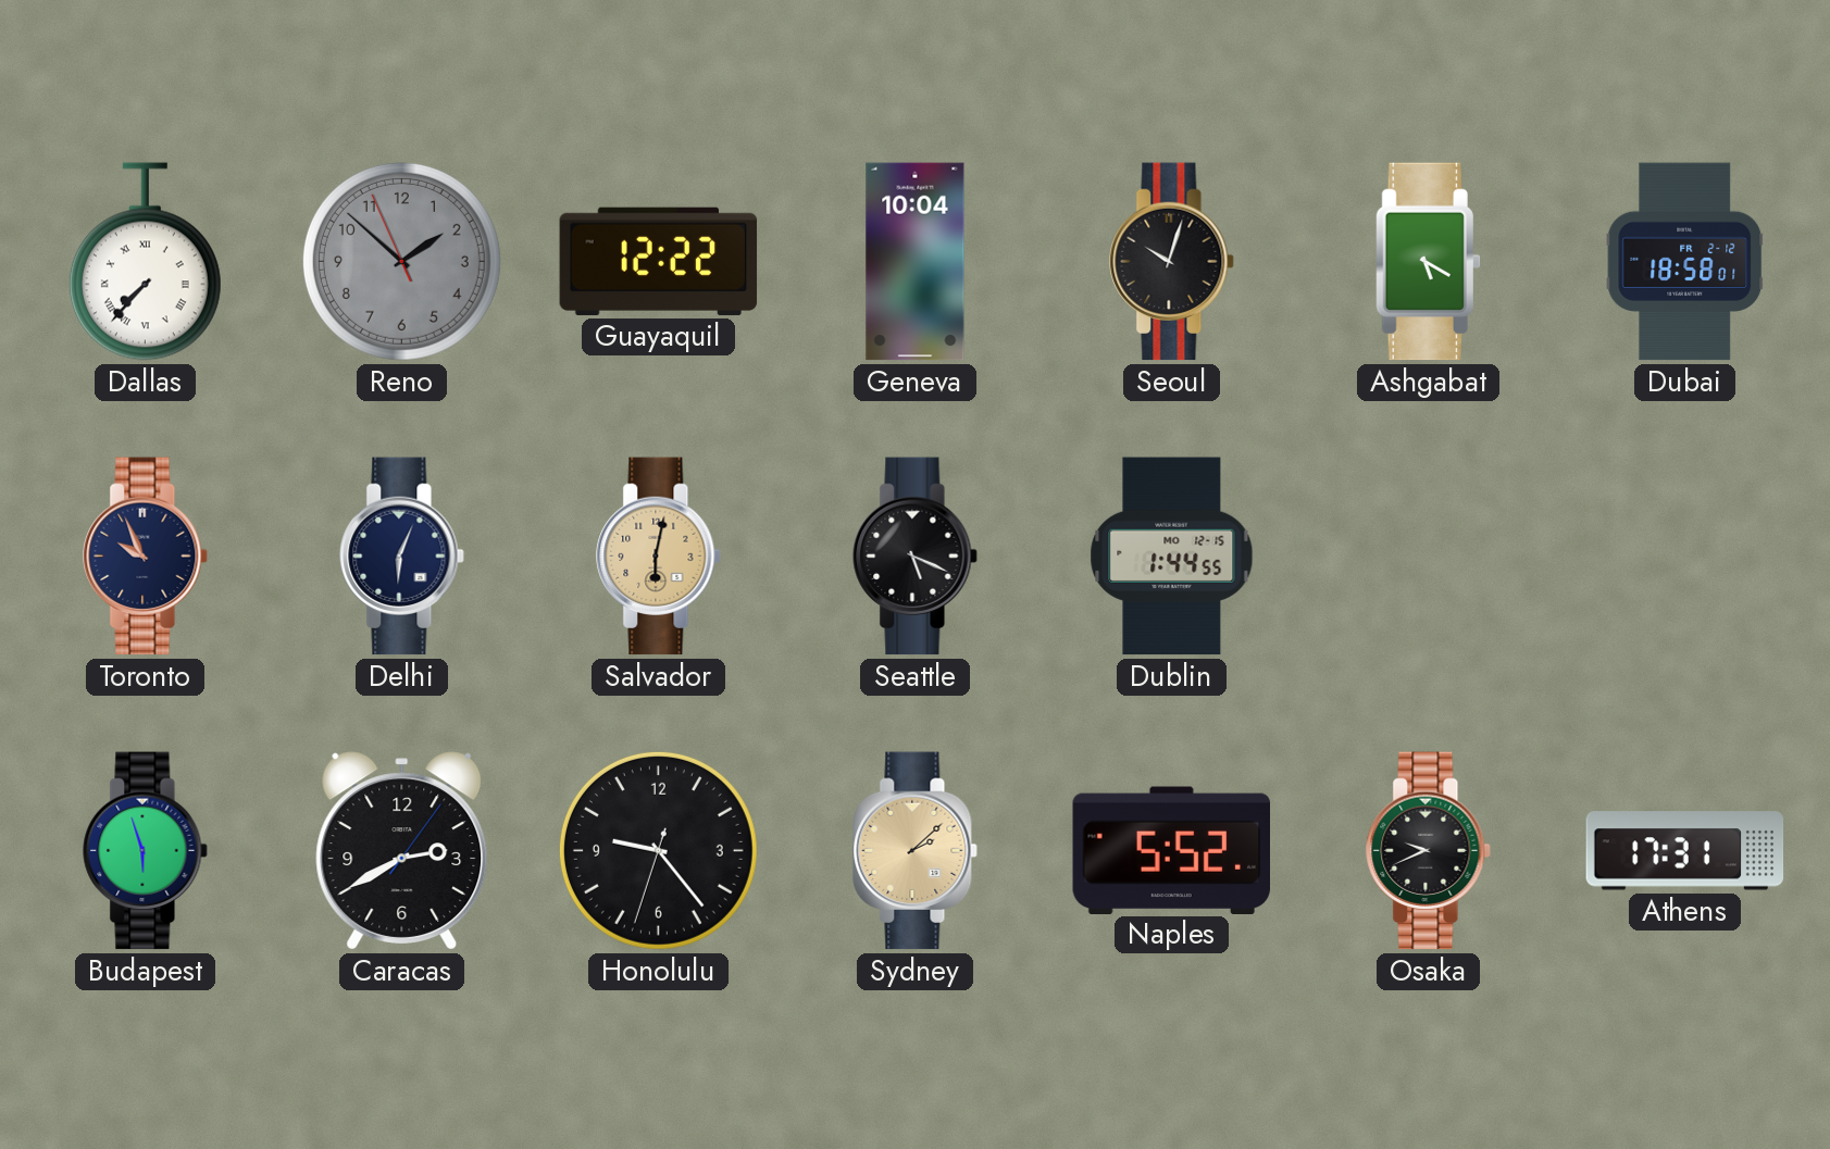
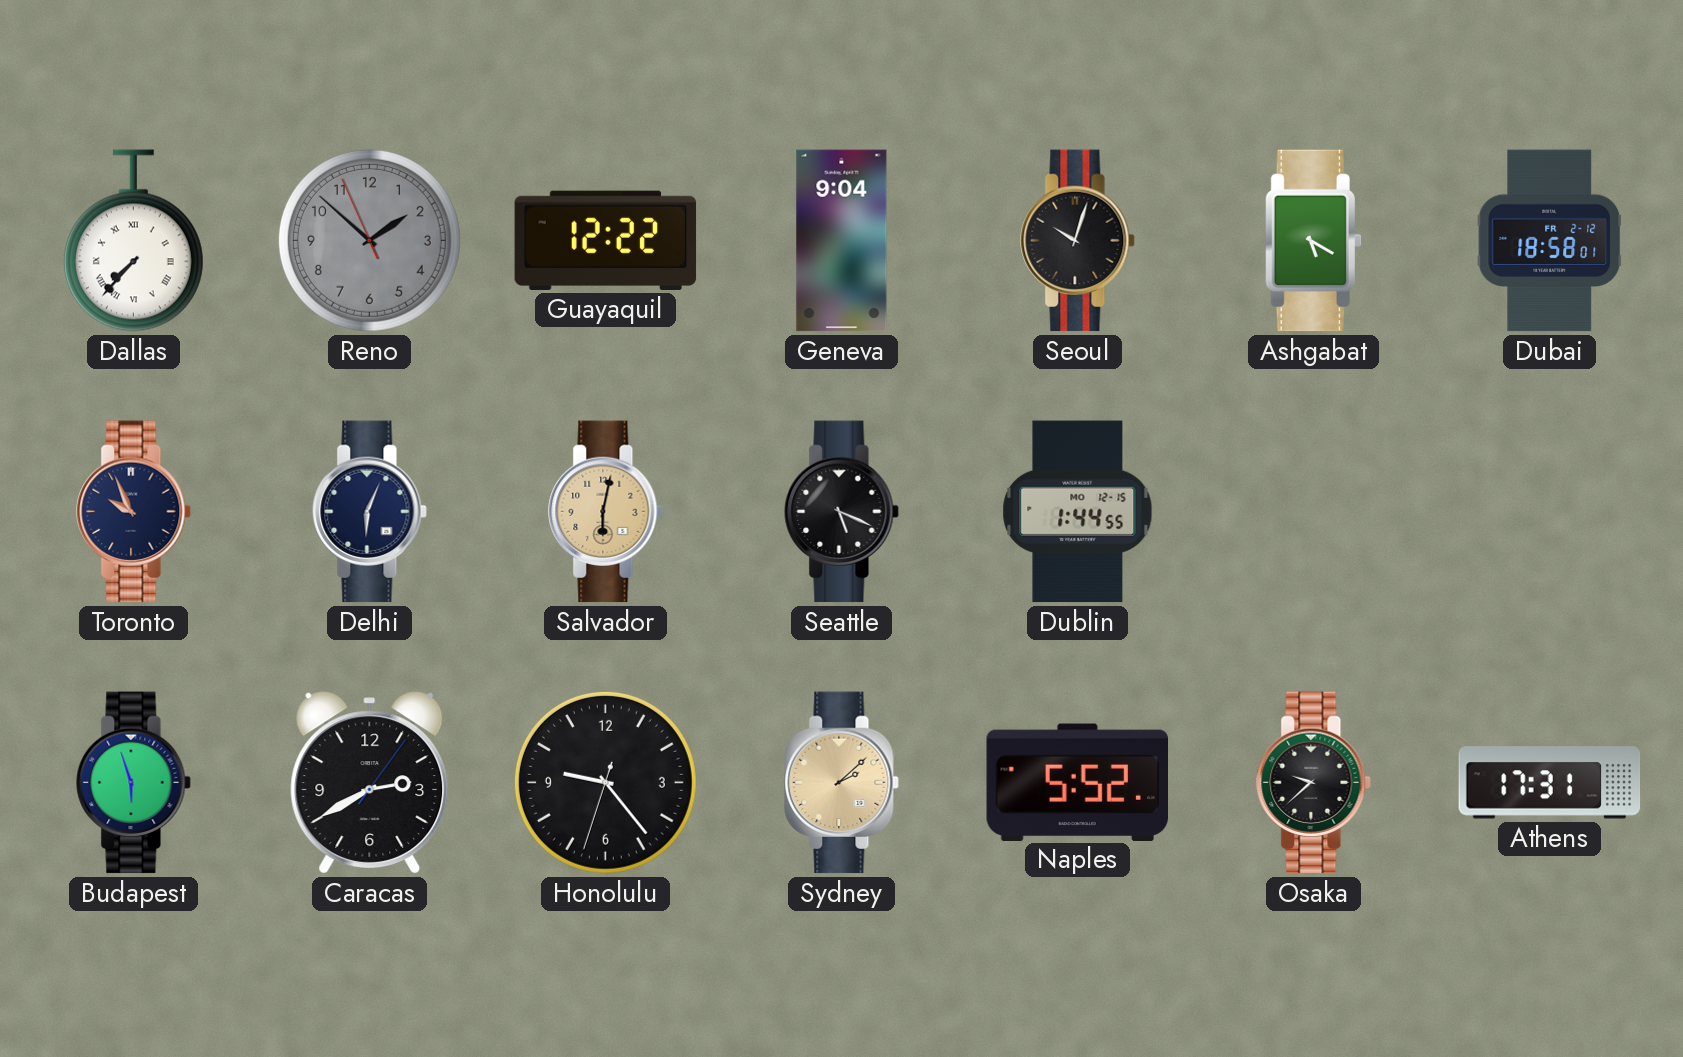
Geneva: 10:04 -> 9:04
Osaka: 9:41 -> 9:38
